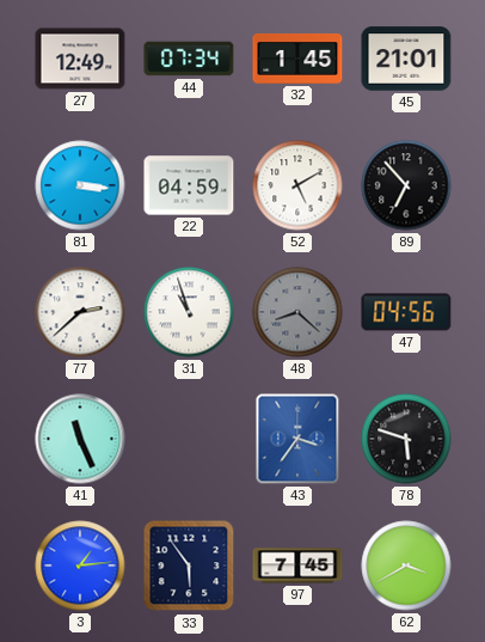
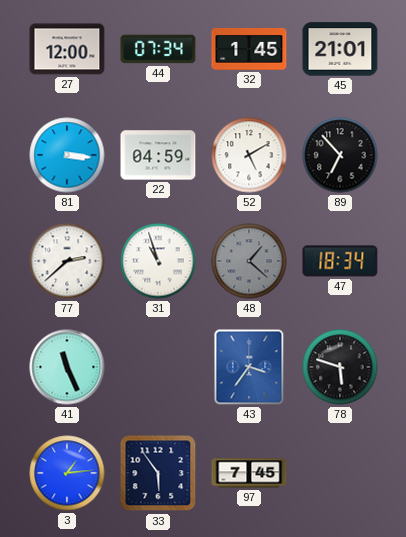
27: 12:49 -> 12:00
48: 8:22 -> 1:22
47: 04:56 -> 18:34
62: 3:40 -> none
